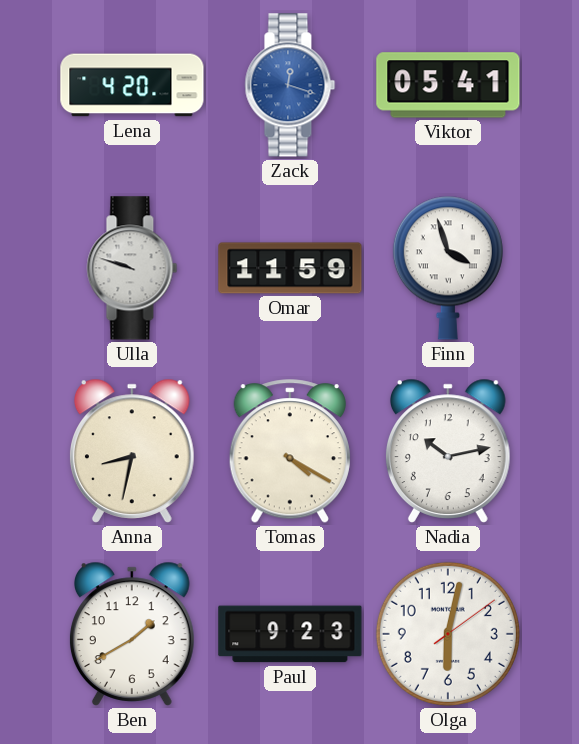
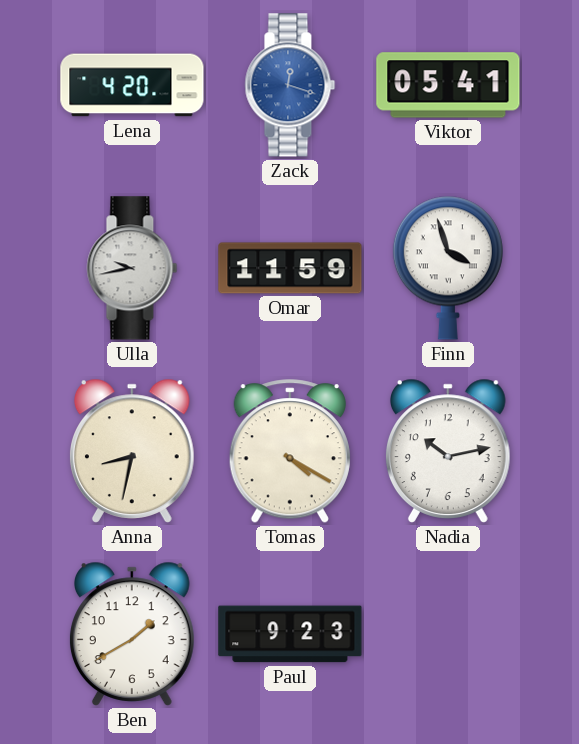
Ulla: 9:48 -> 9:43
Olga: 6:02 -> none
